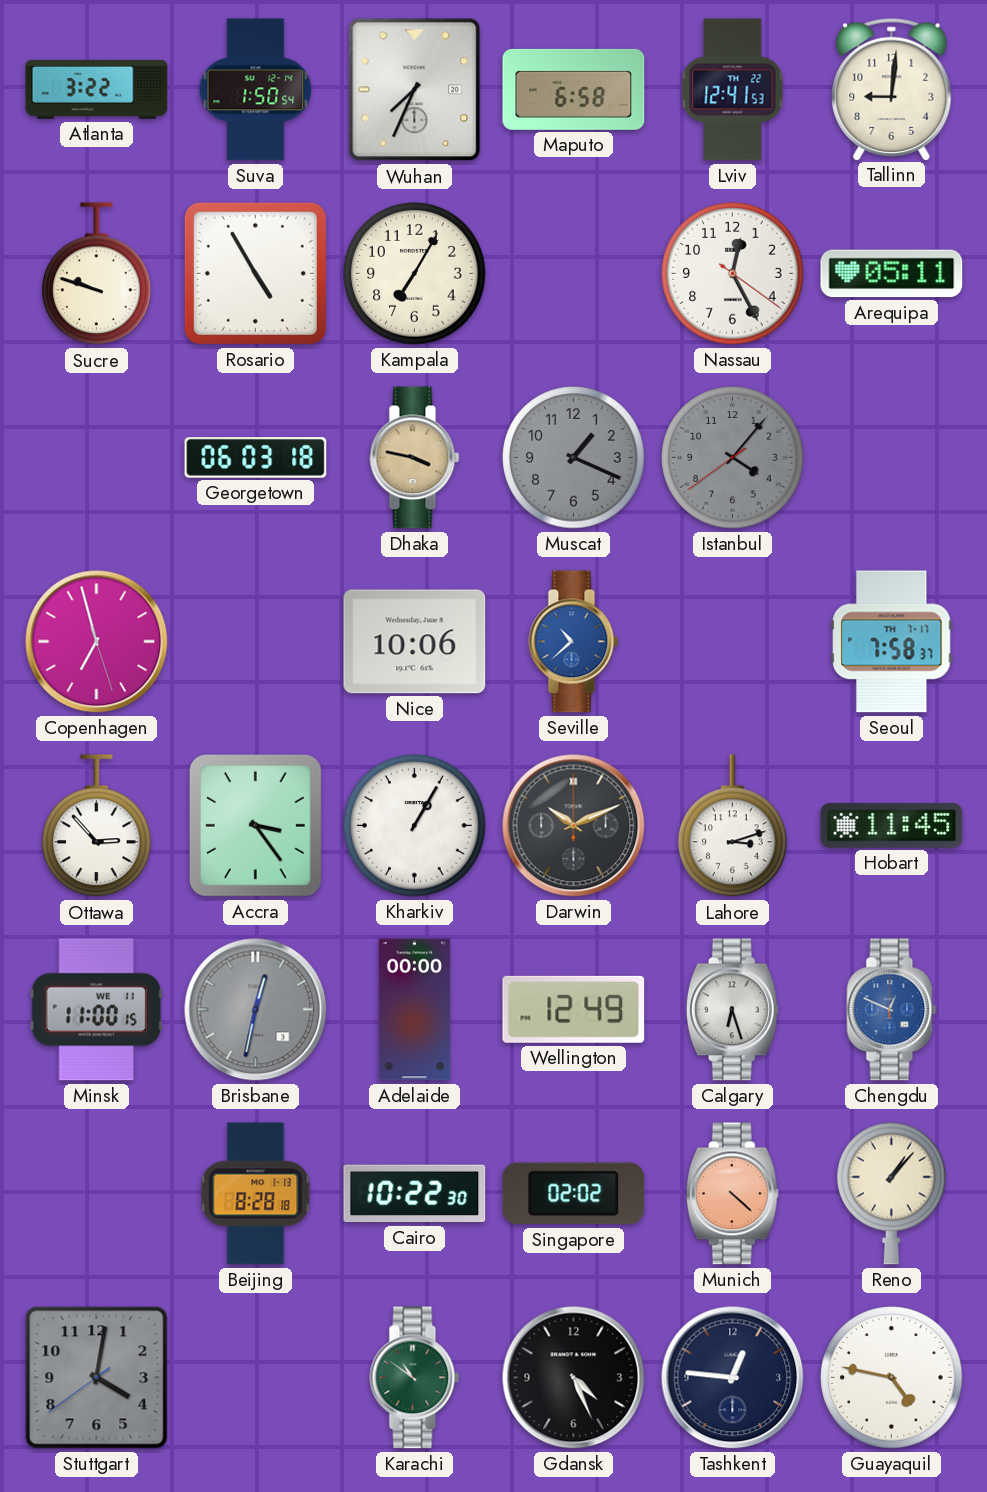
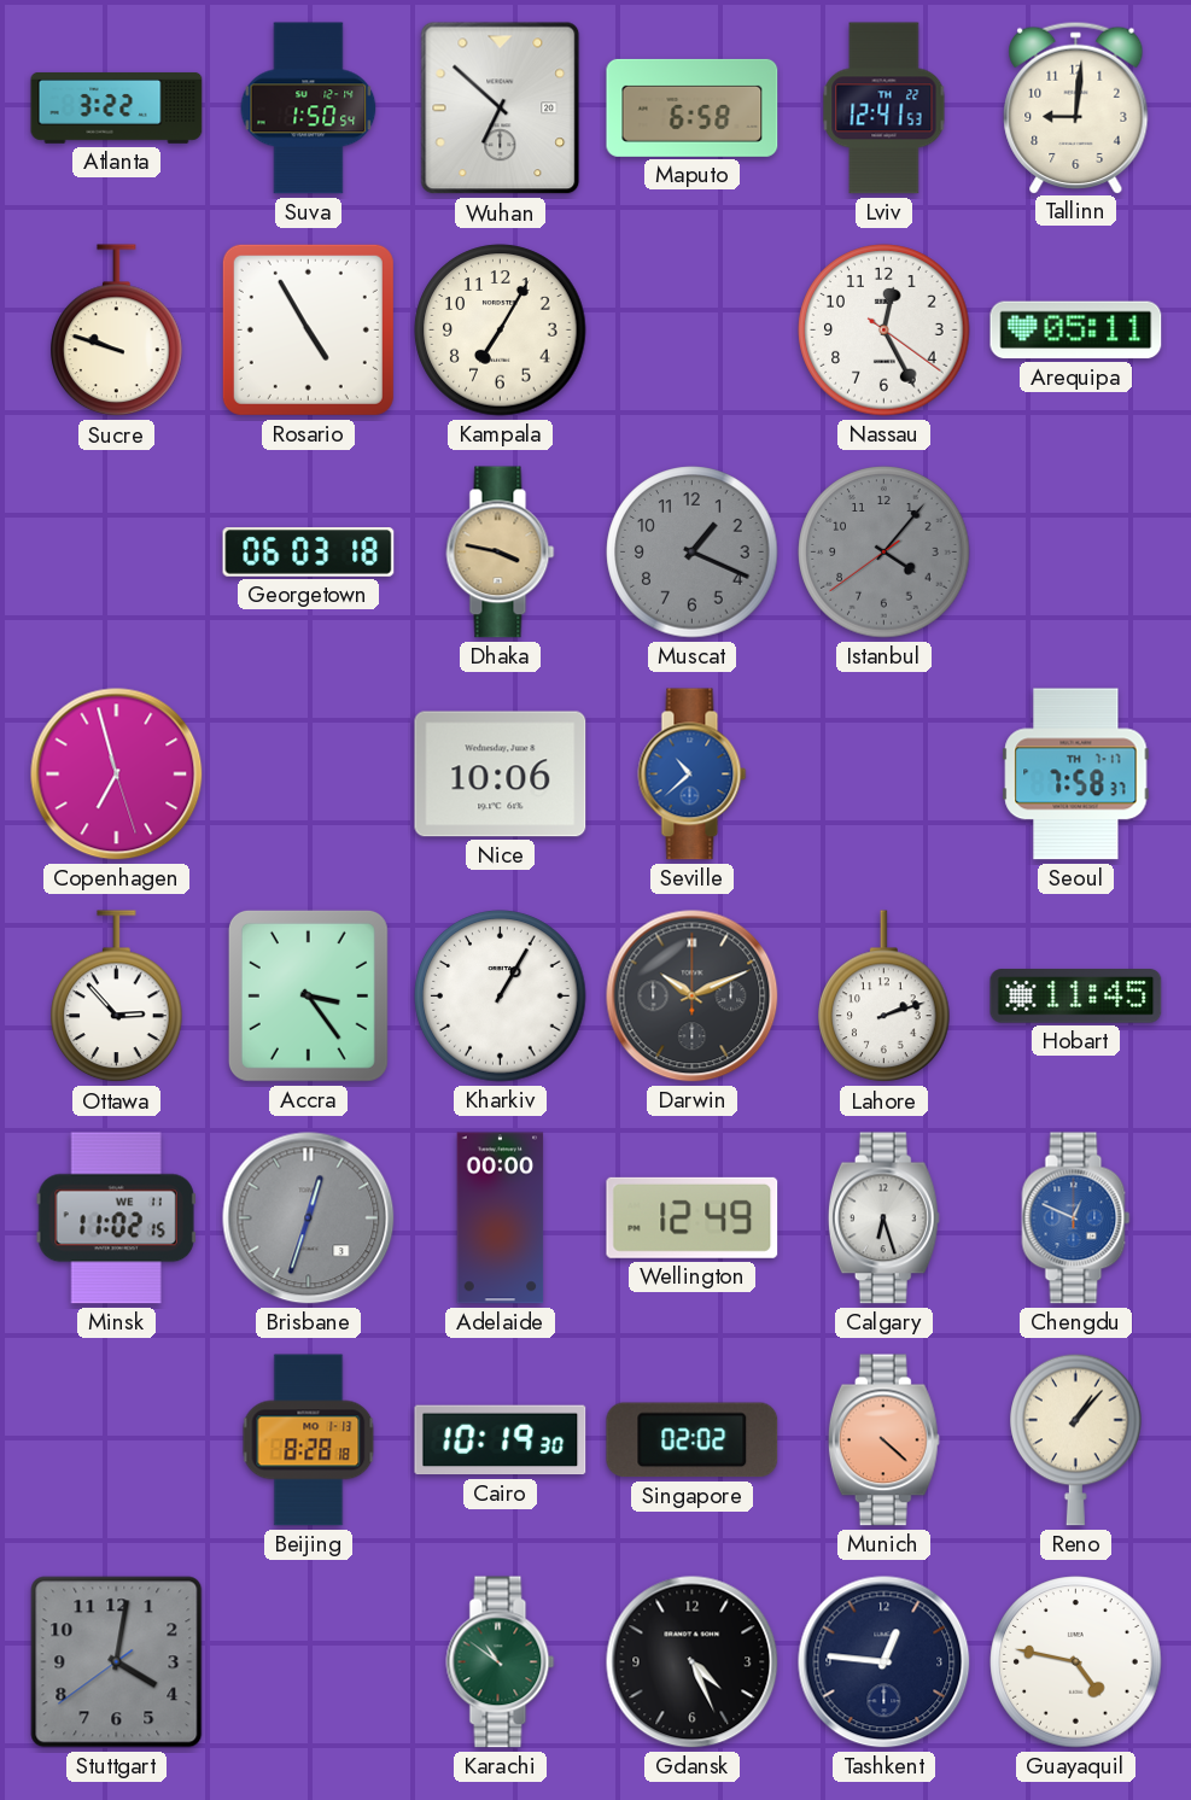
Wuhan: 7:34 -> 6:52
Lahore: 3:12 -> 2:12
Minsk: 11:00 -> 11:02
Brisbane: 12:32 -> 12:33
Cairo: 10:22 -> 10:19
